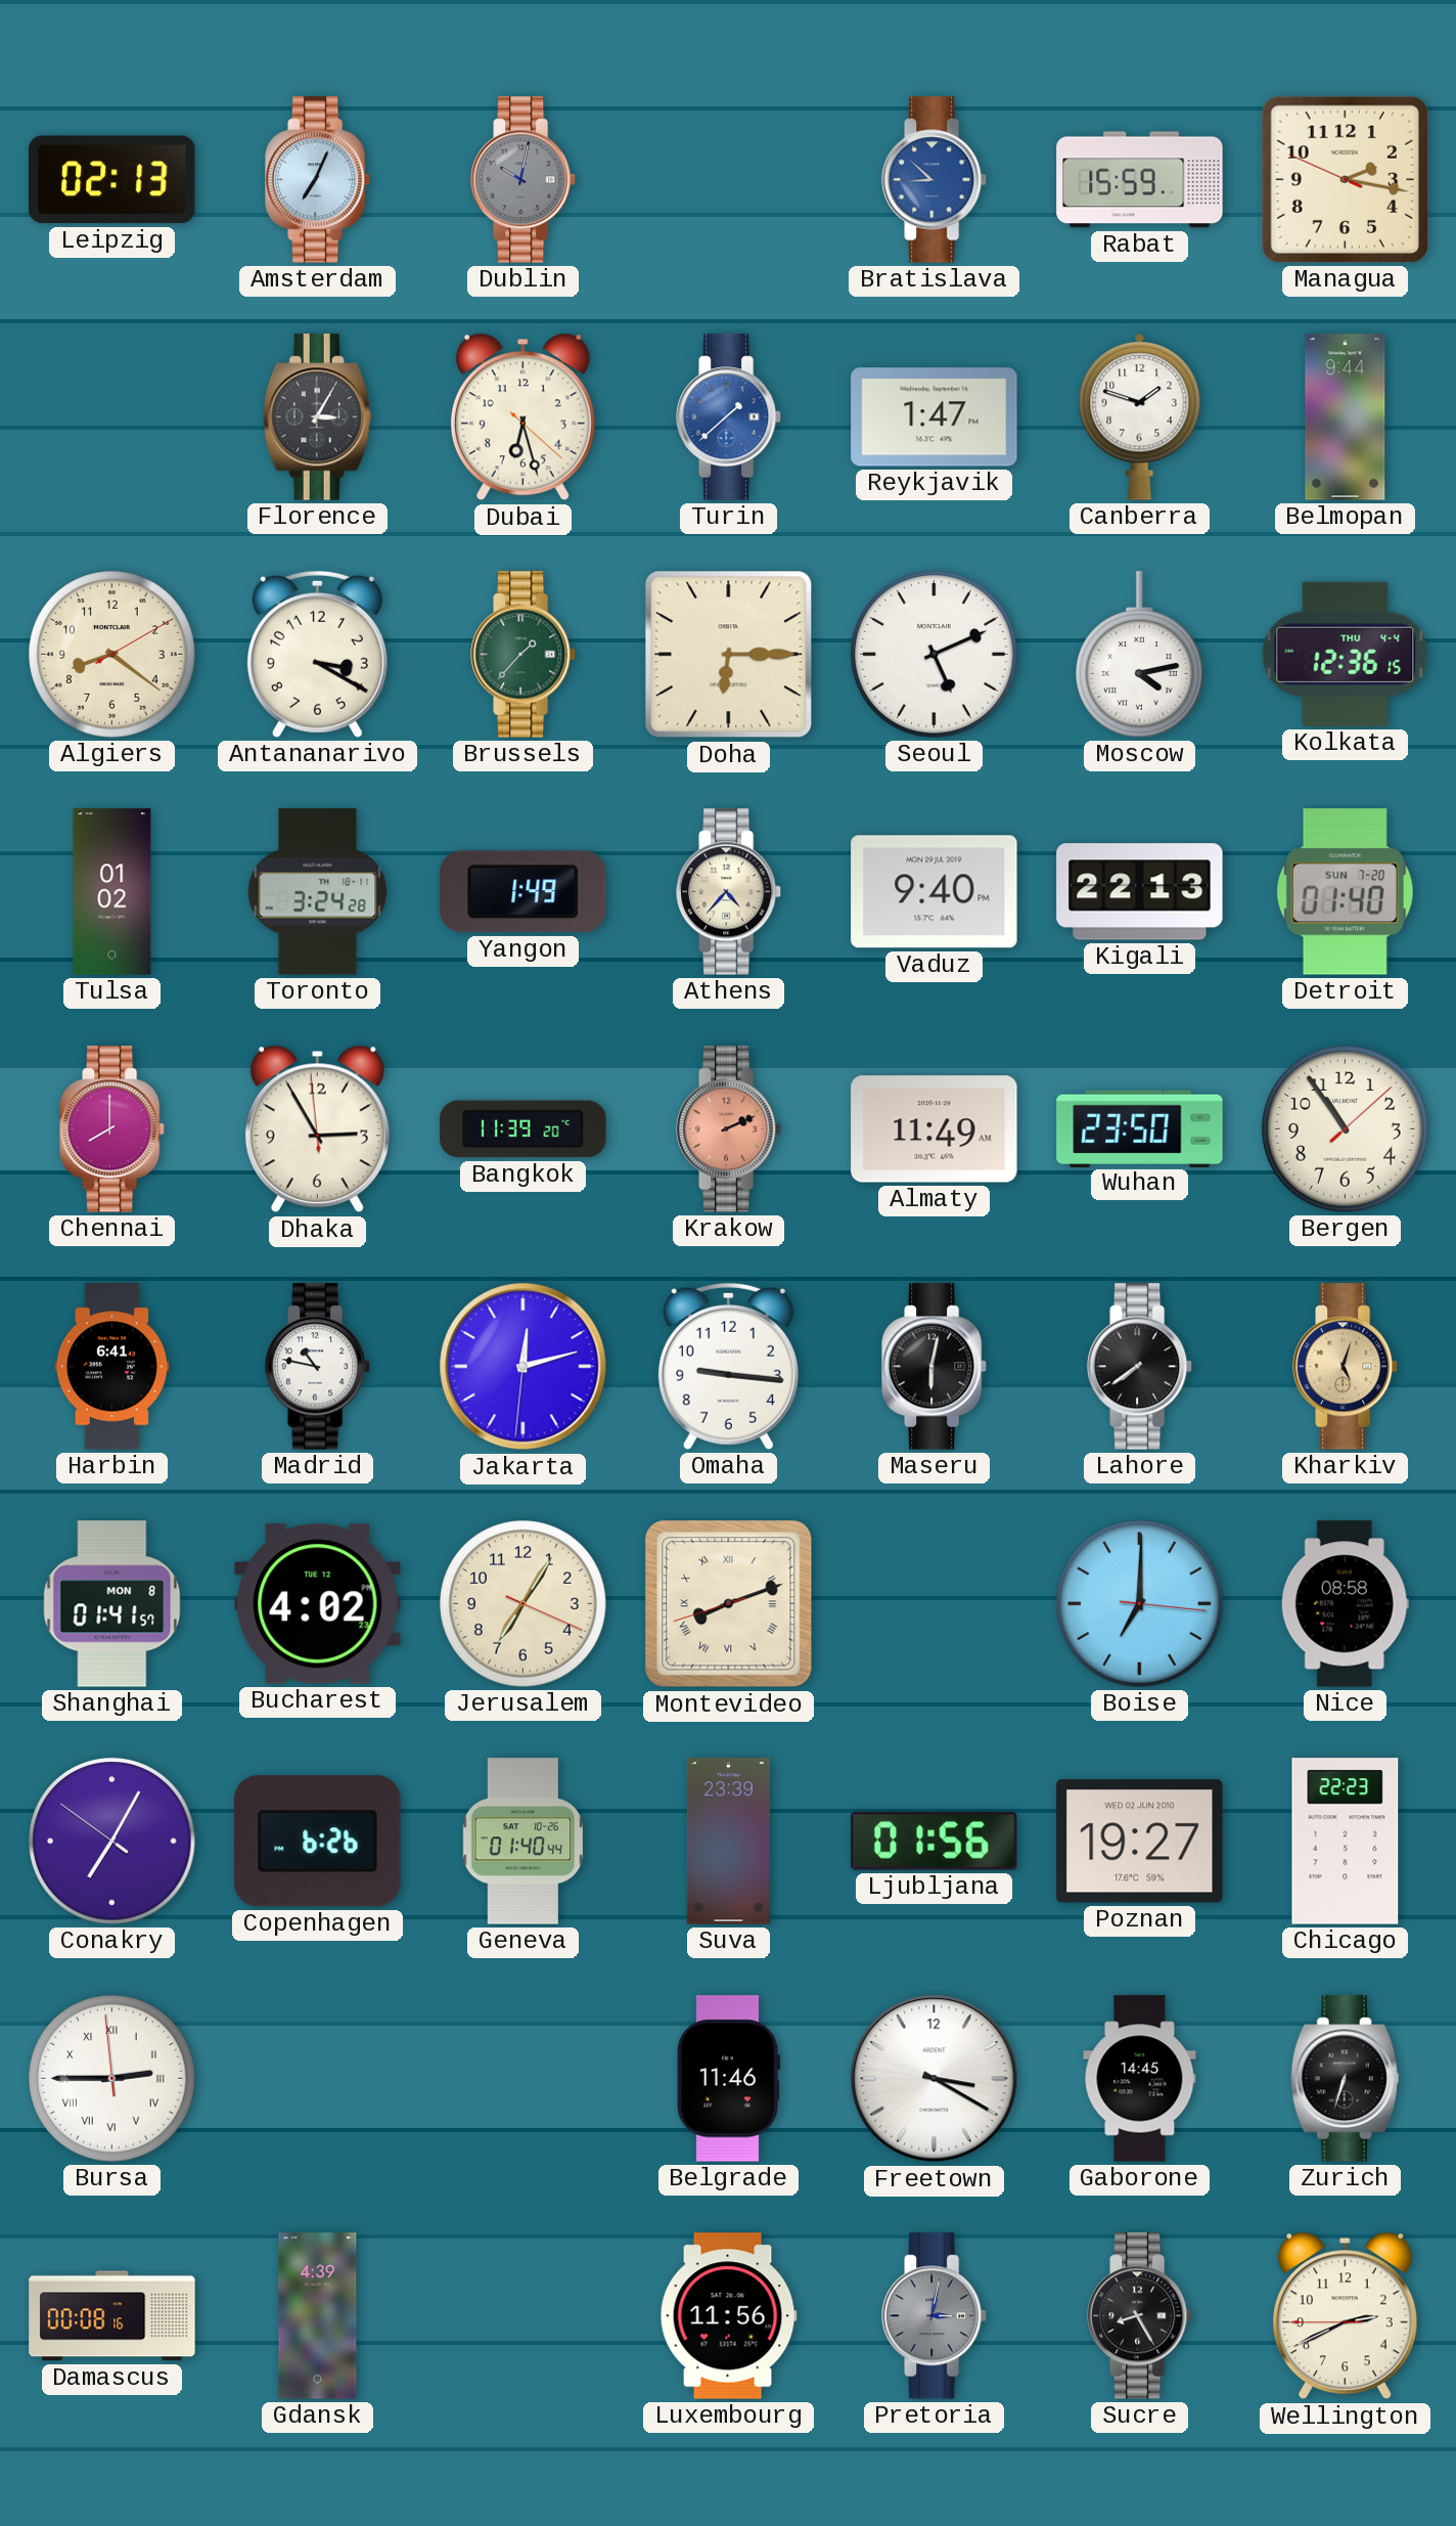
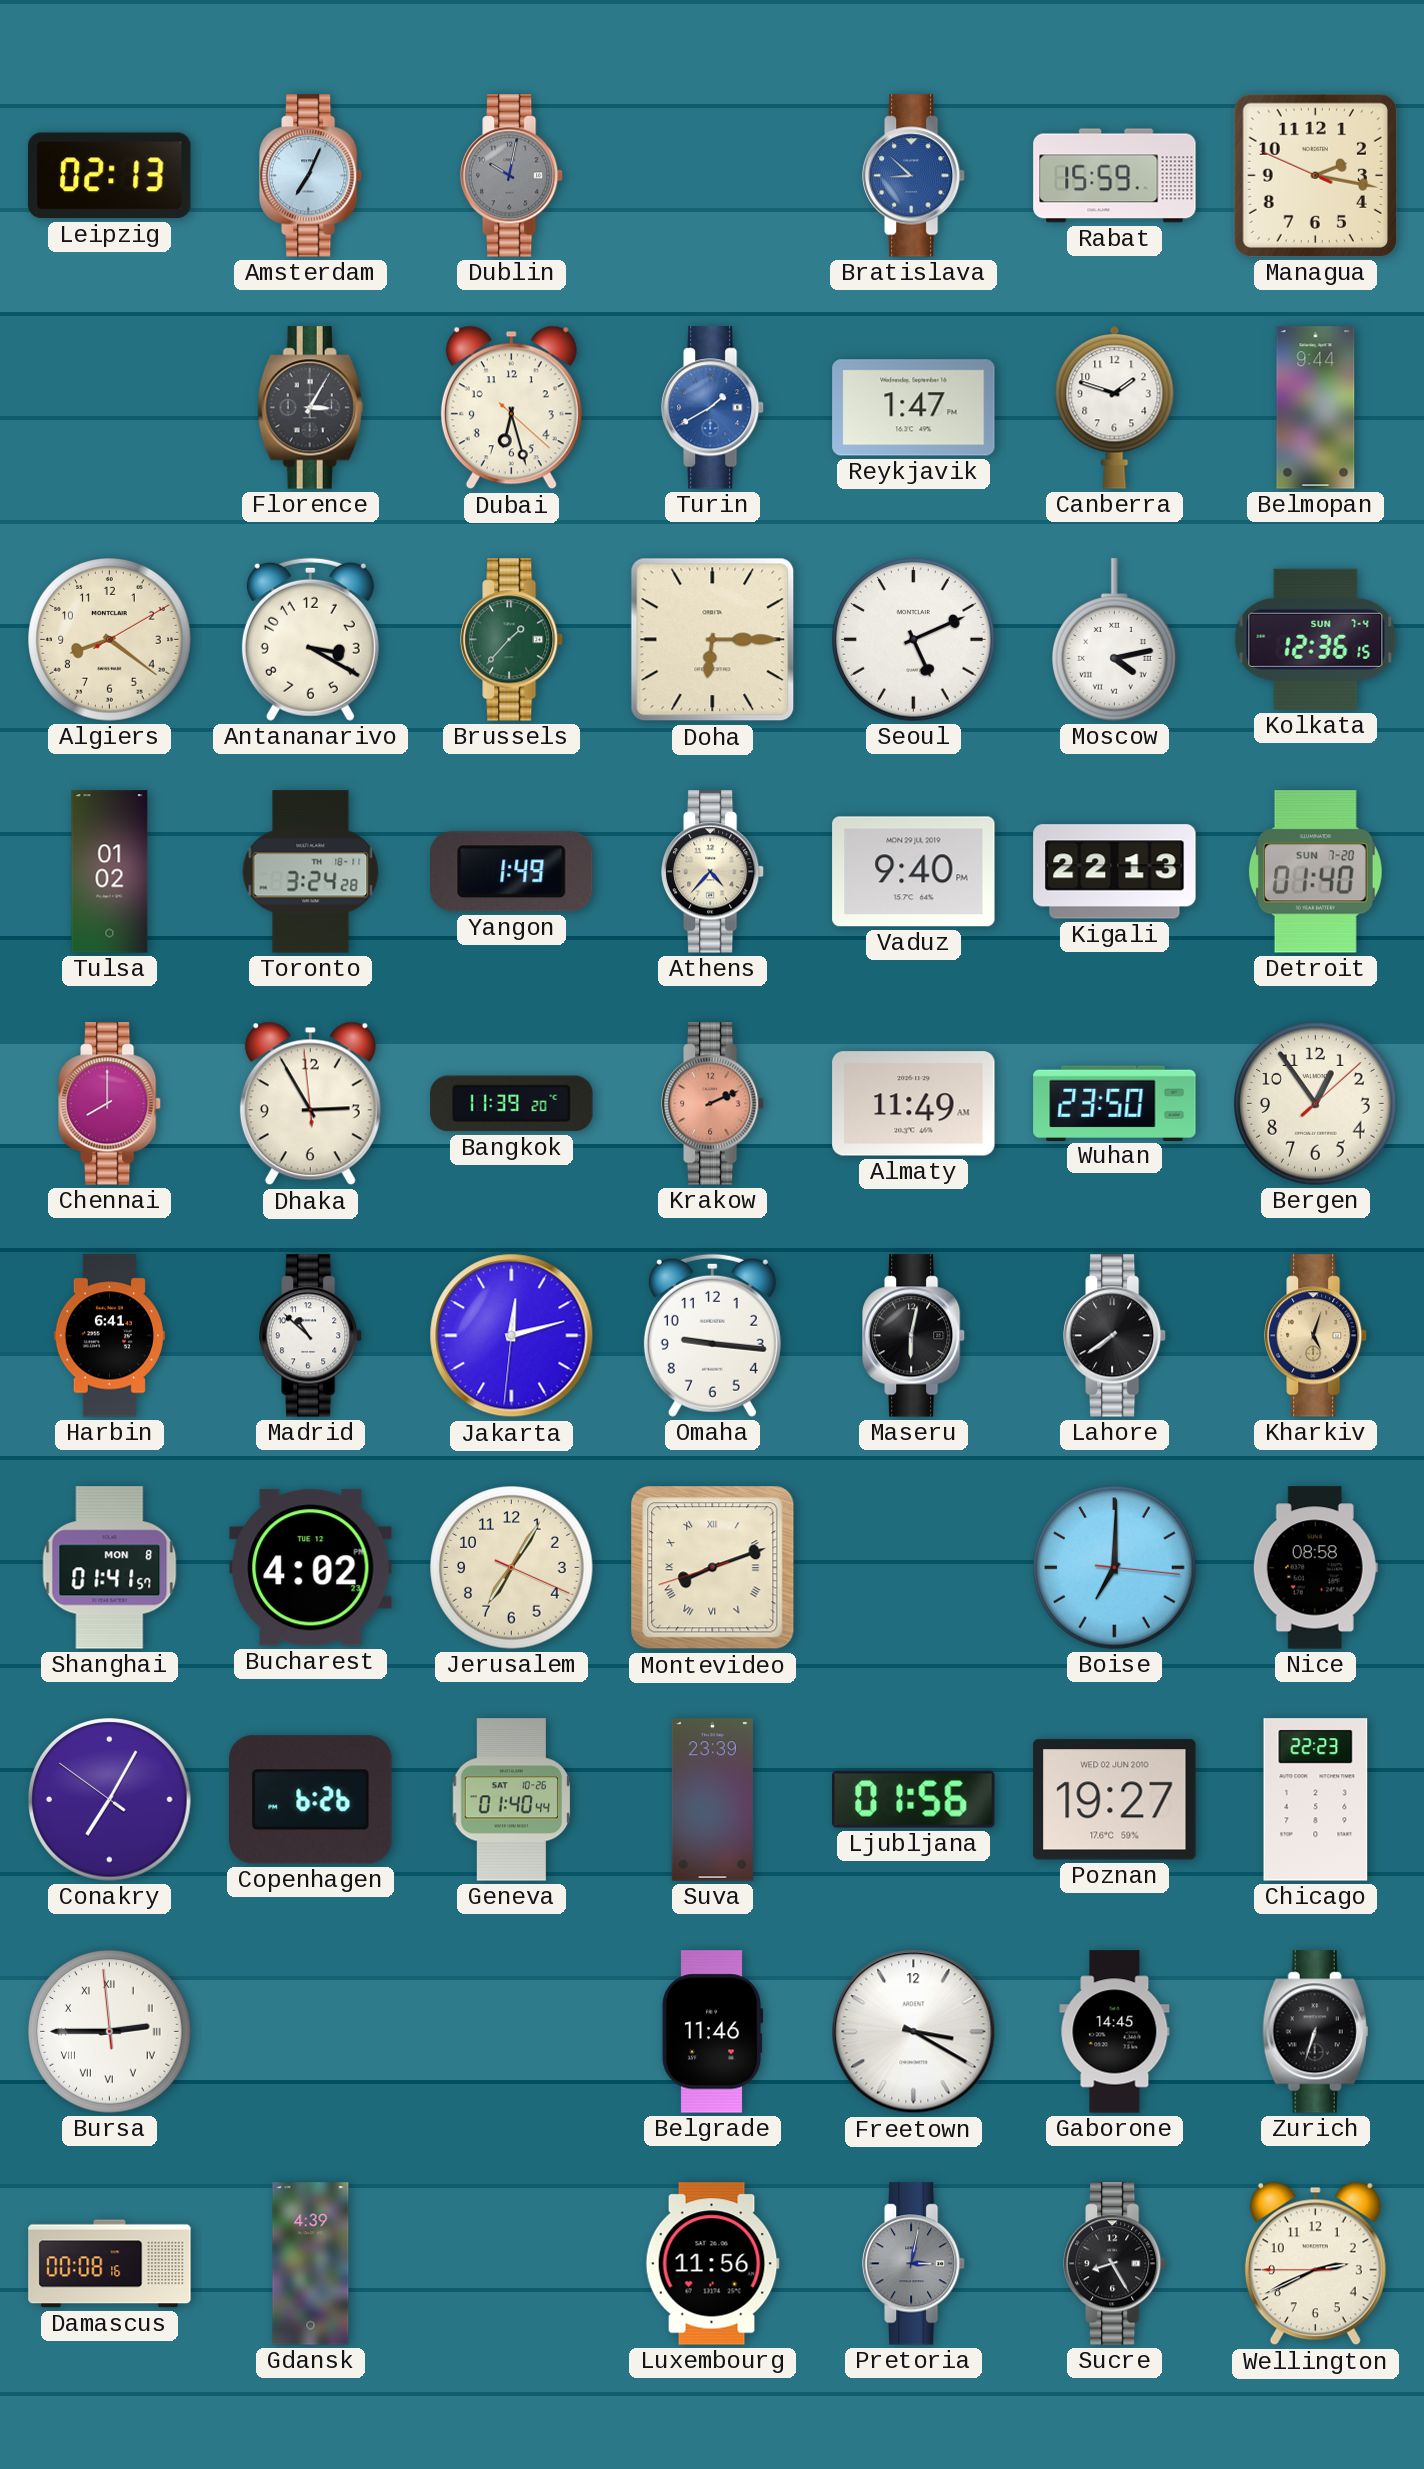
Turin: 1:38 -> 1:40
Kolkata date: THU 4-4 -> SUN 7-4
Bergen: 10:54 -> 12:54
Madrid: 10:47 -> 10:52
